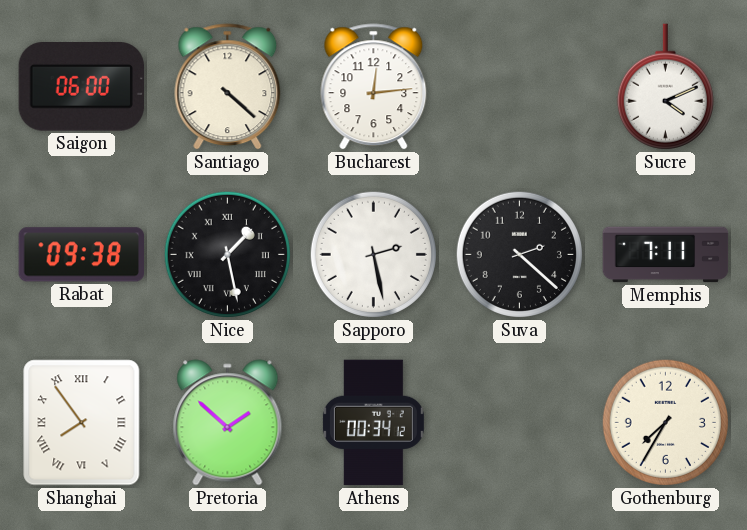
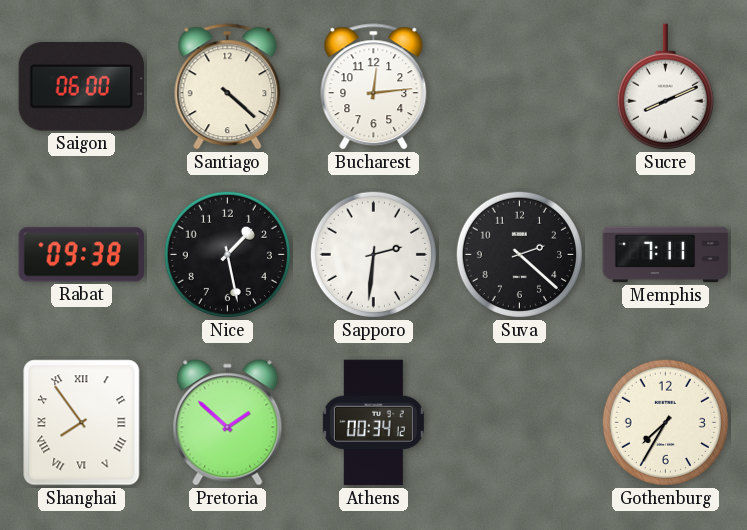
Sucre: 4:11 -> 8:11
Nice numerals: Roman -> Arabic
Sapporo: 2:28 -> 2:31
